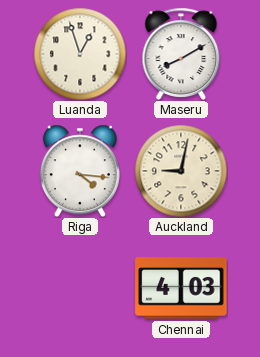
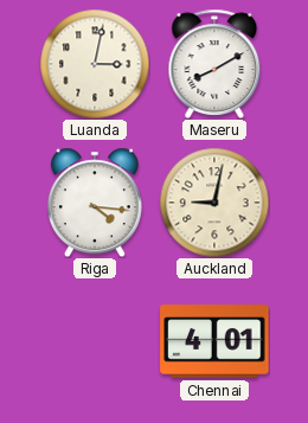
Luanda: 12:57 -> 3:02
Chennai: 4:03 -> 4:01
